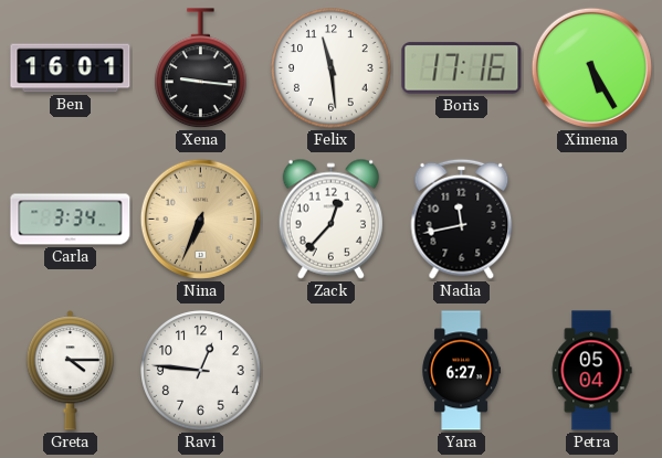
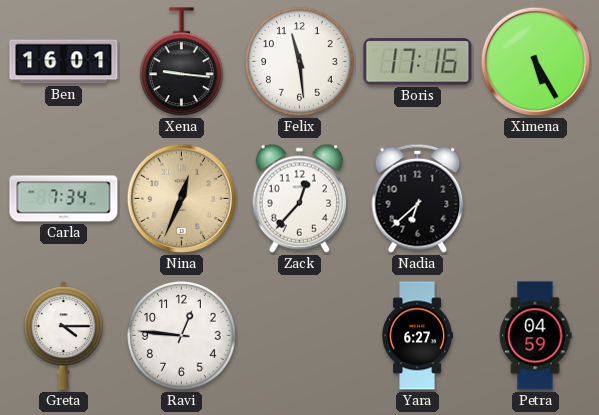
Carla: 3:34 -> 7:34
Nina: 6:34 -> 12:34
Nadia: 11:43 -> 6:38
Petra: 05:04 -> 04:59
